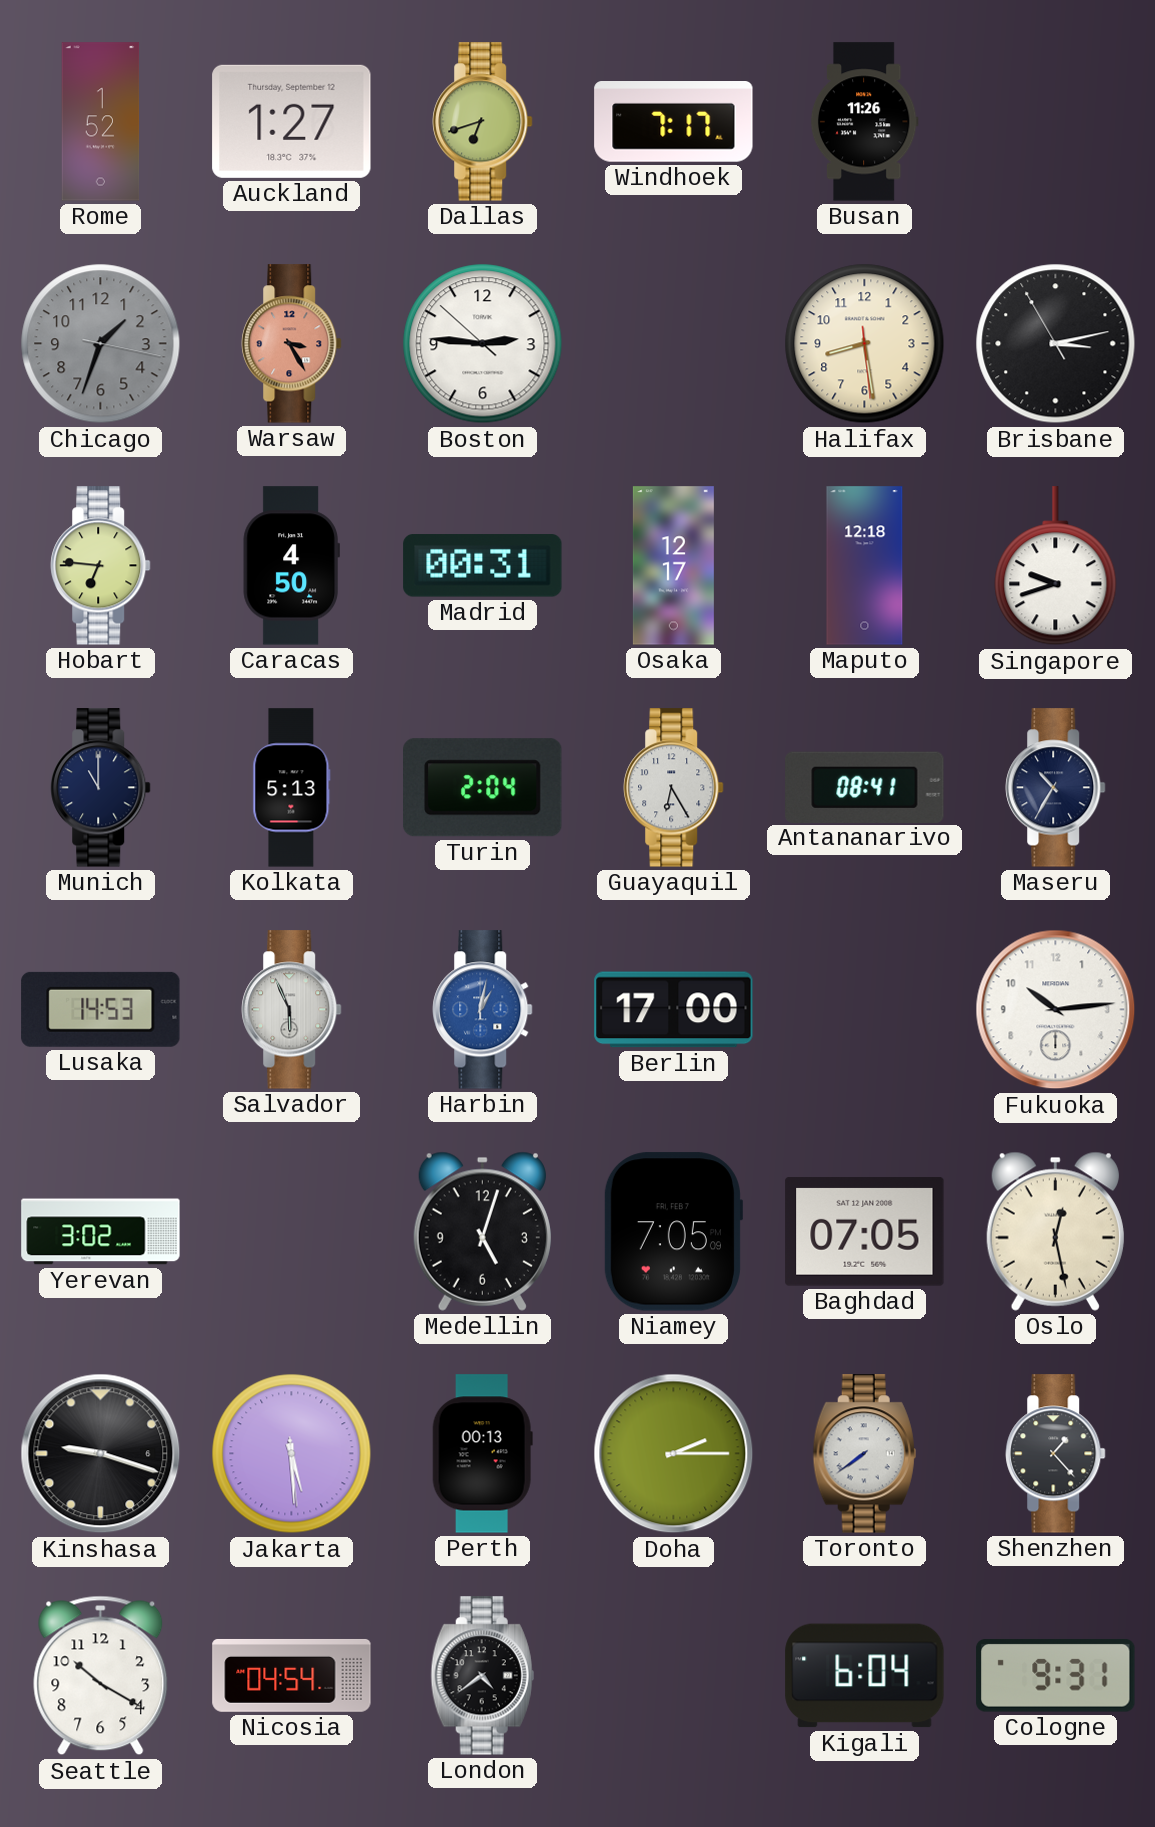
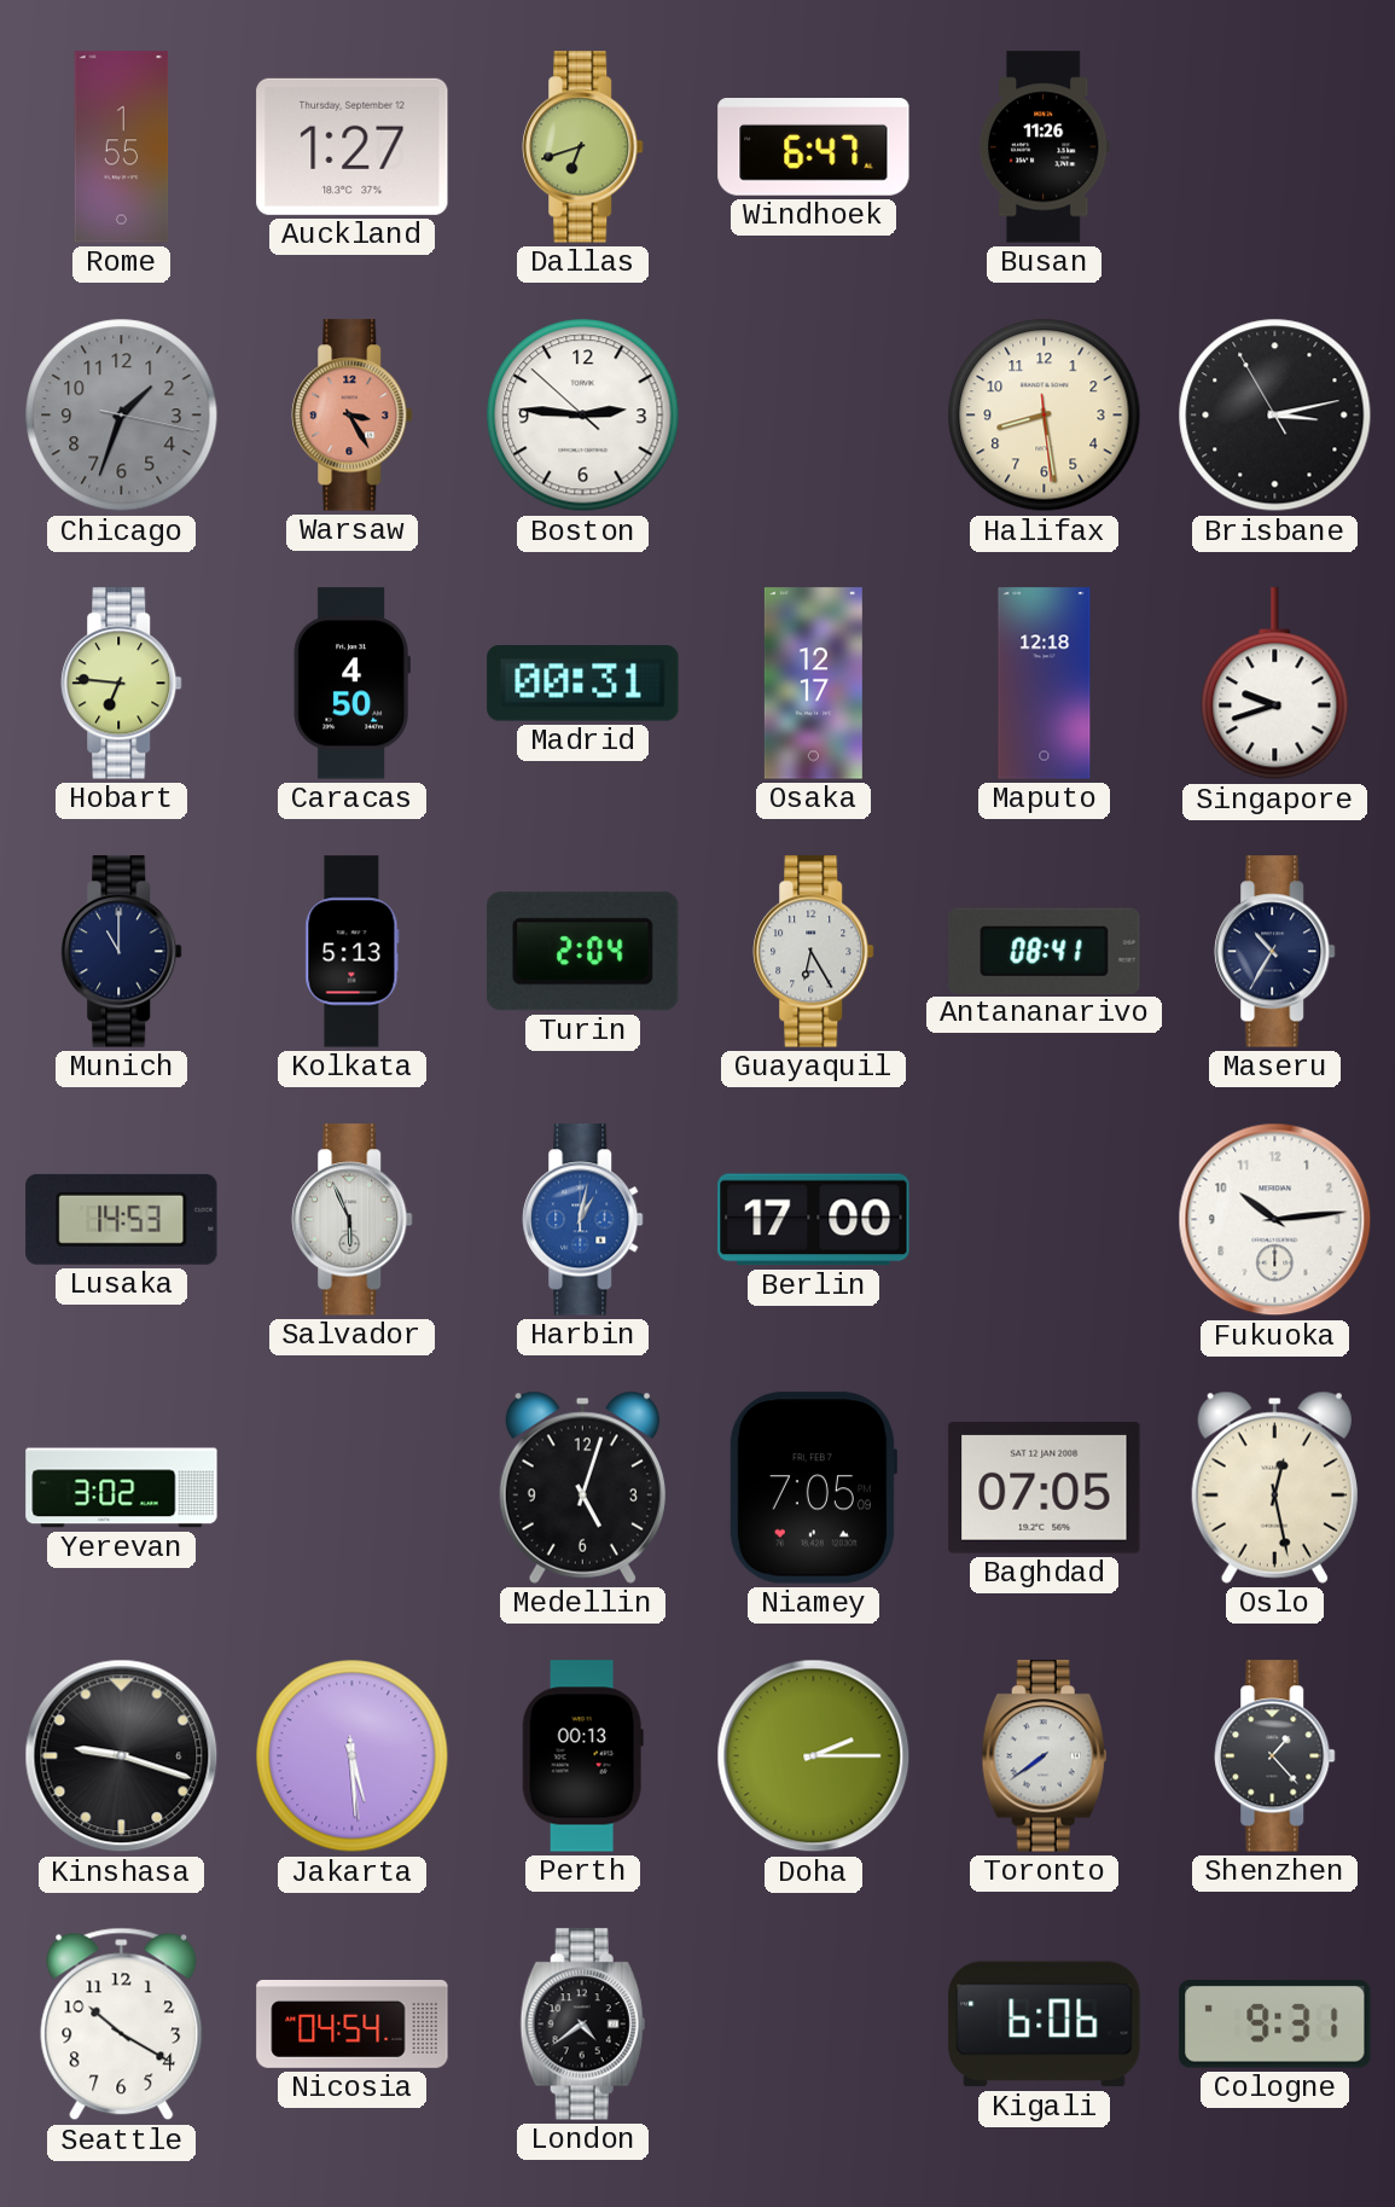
Rome: 1:52 -> 1:55
Windhoek: 7:17 -> 6:47
Kigali: 6:04 -> 6:06
